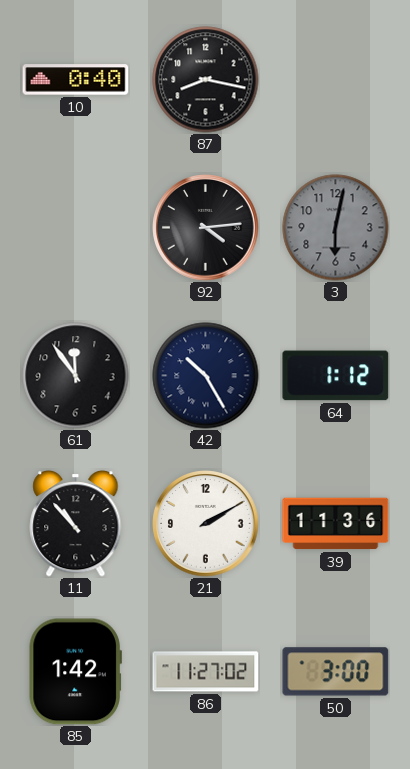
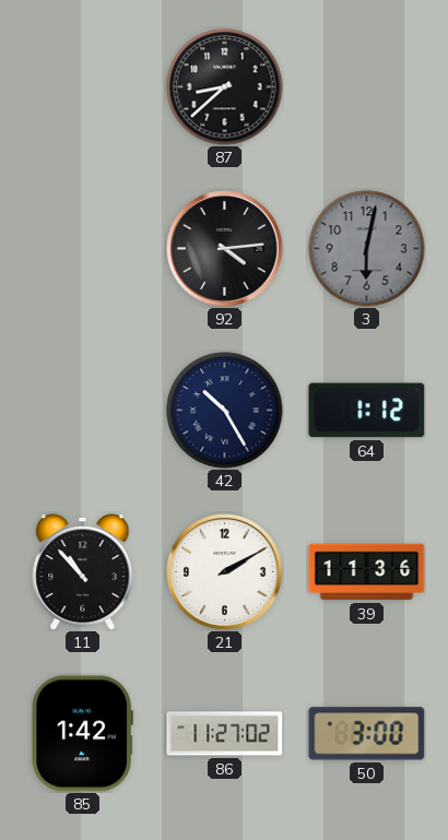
10: 0:40 -> none
87: 8:17 -> 8:38
61: 11:54 -> none
